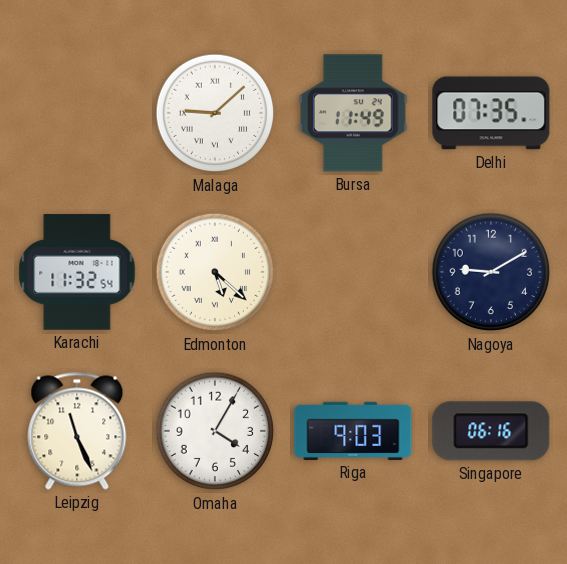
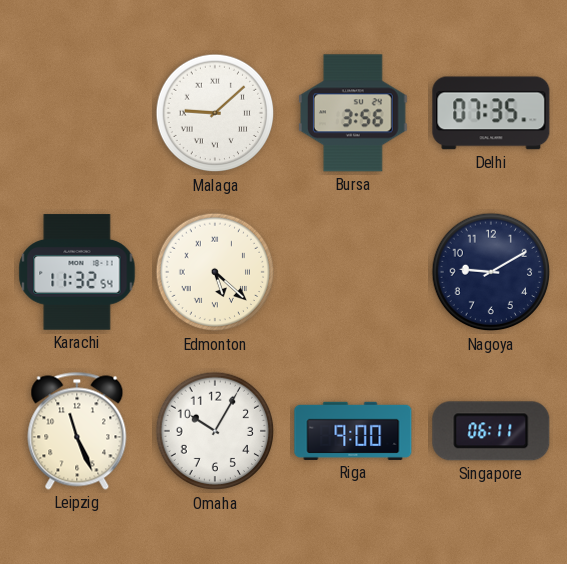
Bursa: 11:49 -> 3:56
Omaha: 4:05 -> 10:05
Riga: 9:03 -> 9:00
Singapore: 06:16 -> 06:11
